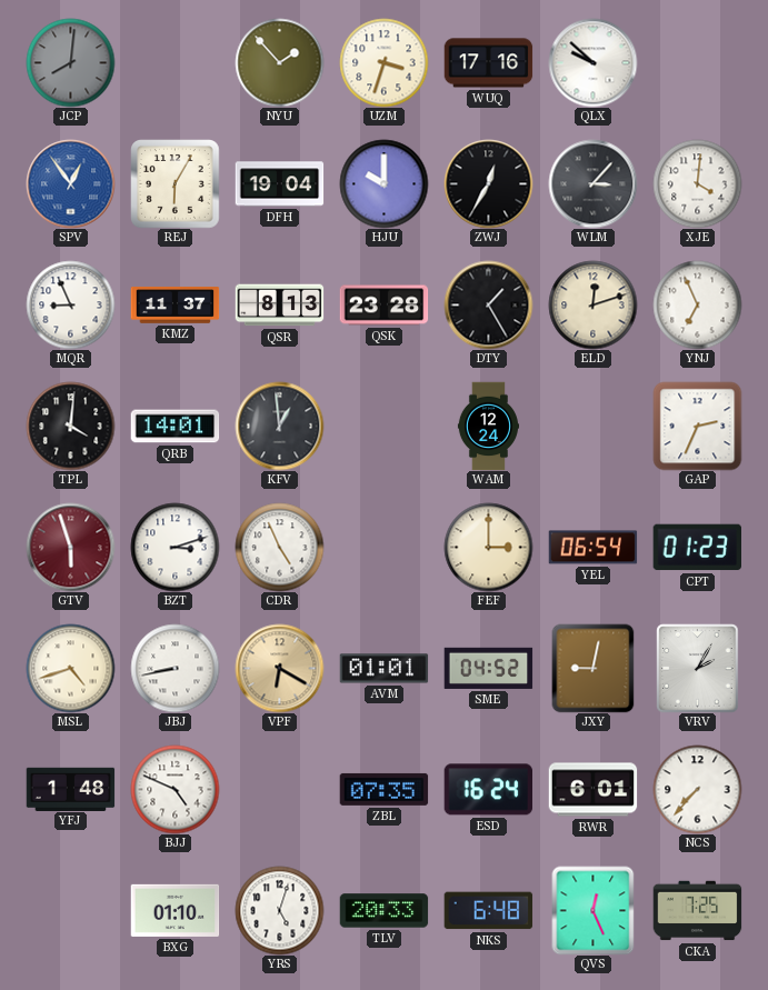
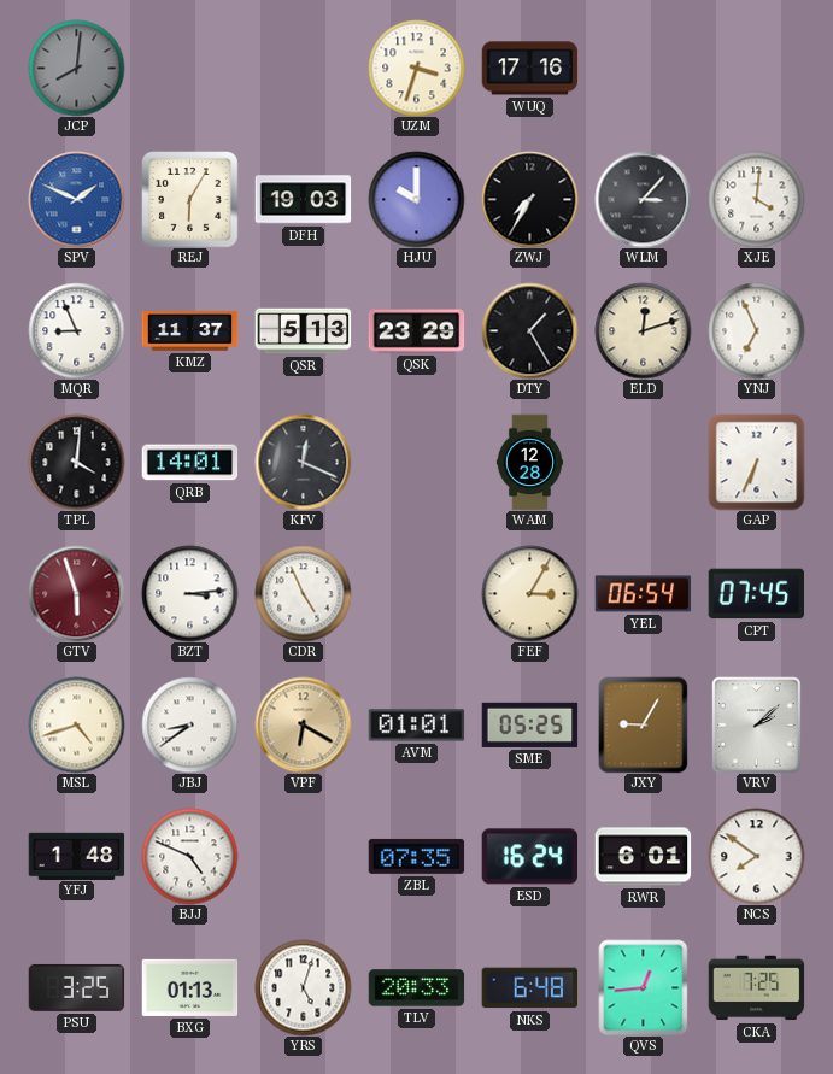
NYU: 1:53 -> none
QLX: 9:52 -> none
SPV: 12:54 -> 1:49
DFH: 19:04 -> 19:03
ZWJ: 12:35 -> 7:35
QSR: 8:13 -> 5:13
QSK: 23:28 -> 23:29
KFV: 12:59 -> 12:19
WAM: 12:24 -> 12:28
GAP: 2:34 -> 6:34
BZT: 3:12 -> 3:14
FEF: 3:00 -> 3:05
CPT: 01:23 -> 07:45
JBJ: 8:43 -> 8:39
SME: 04:52 -> 05:25
JXY: 9:02 -> 9:05
VRV: 2:05 -> 2:08
NCS: 7:37 -> 7:51
PSU: none -> 3:25
BXG: 01:10 -> 01:13
QVS: 12:26 -> 12:44
